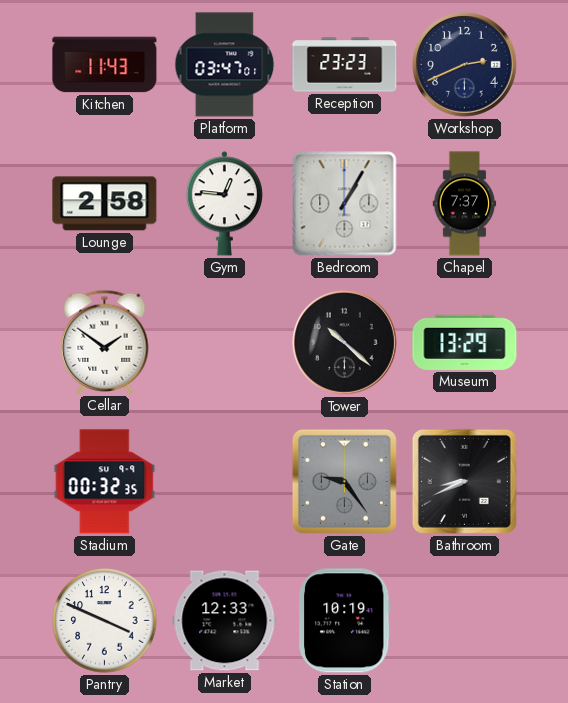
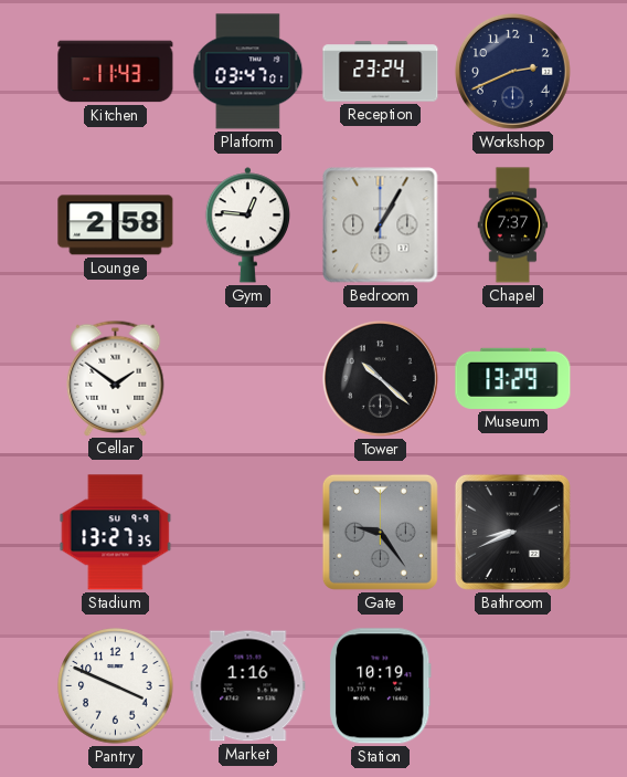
Reception: 23:23 -> 23:24
Stadium: 00:32 -> 13:27
Market: 12:33 -> 1:16
